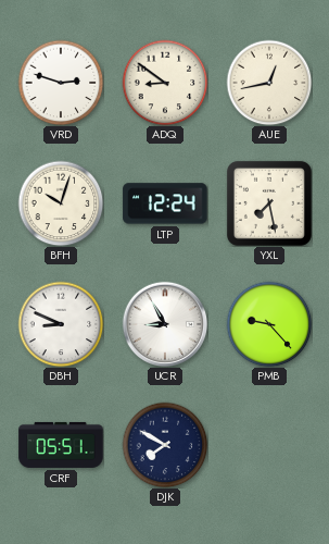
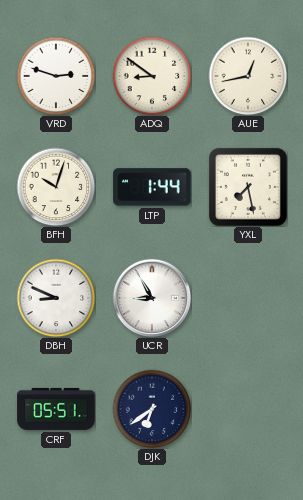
LTP: 12:24 -> 1:44
PMB: 9:23 -> none
DJK: 7:50 -> 6:39
